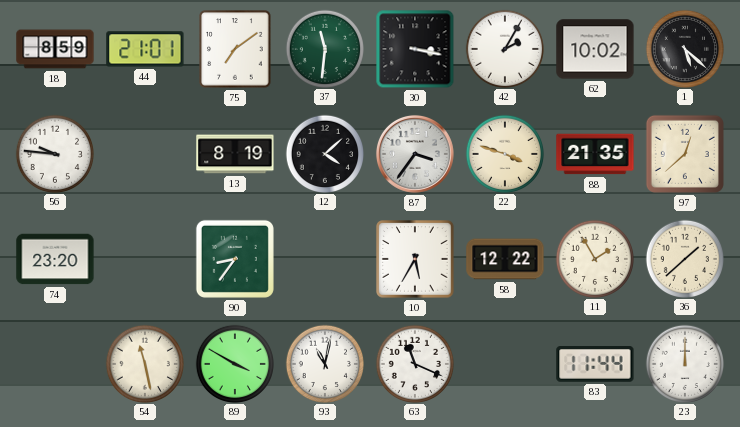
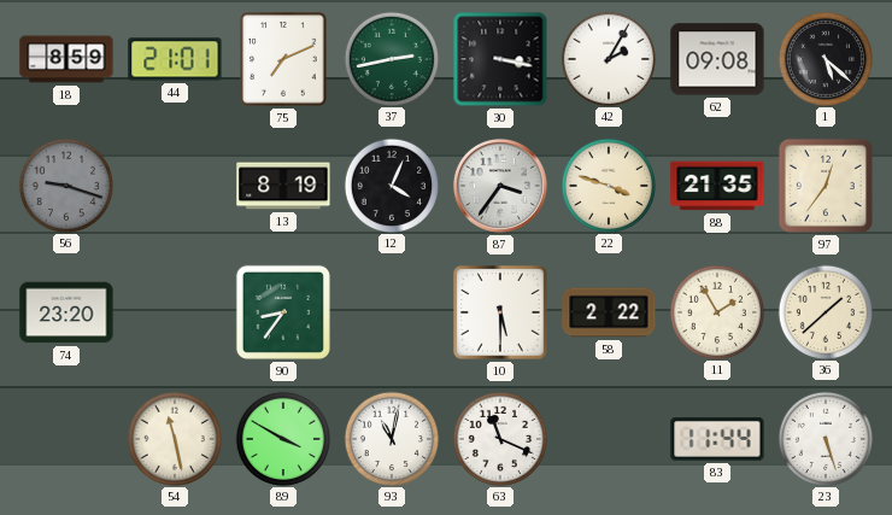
75: 7:09 -> 7:11
37: 11:31 -> 2:43
62: 10:02 -> 09:08
56: 9:46 -> 9:18
56 dial: white -> grey
12: 4:08 -> 4:04
97: 12:38 -> 12:36
10: 5:35 -> 5:30
58: 12:22 -> 2:22
23: 12:00 -> 5:27
